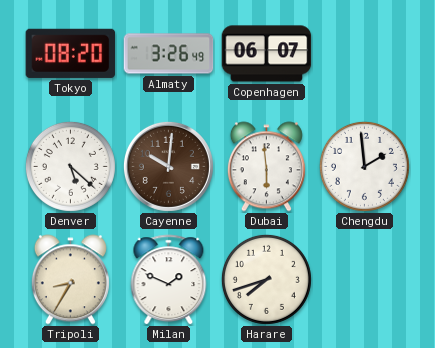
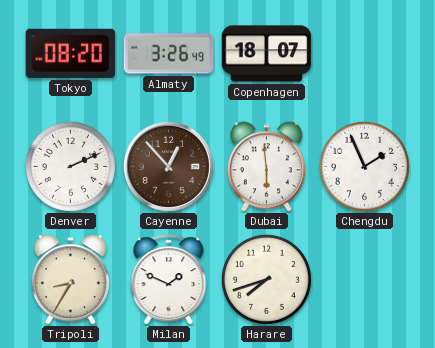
Copenhagen: 06:07 -> 18:07
Denver: 5:22 -> 2:11
Cayenne: 10:01 -> 12:53
Chengdu: 1:59 -> 1:56
